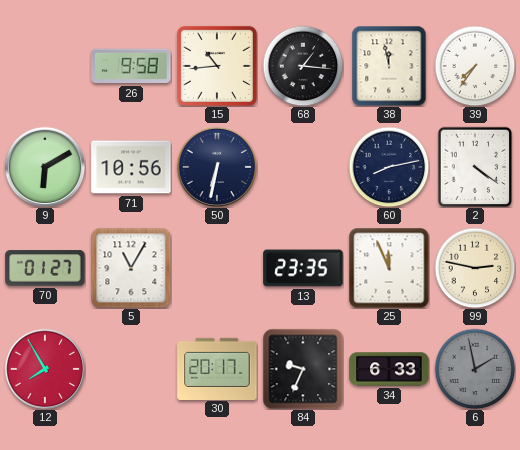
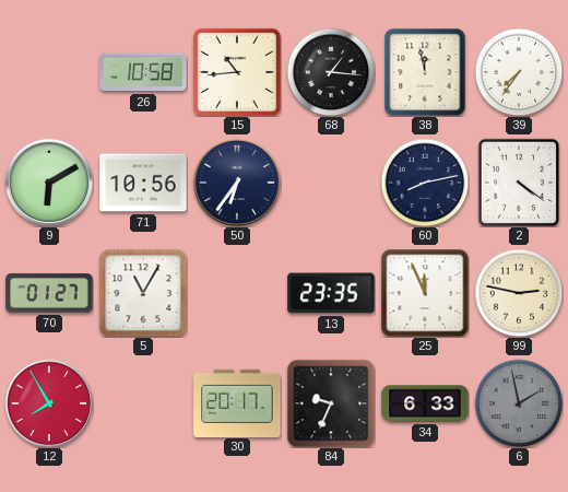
26: 9:58 -> 10:58
50: 6:32 -> 6:36
